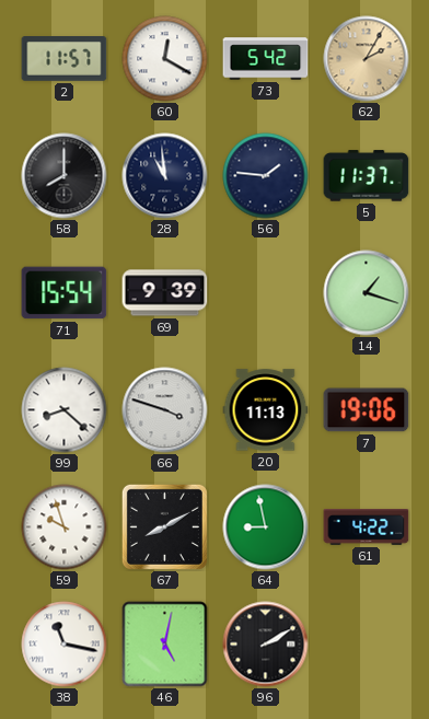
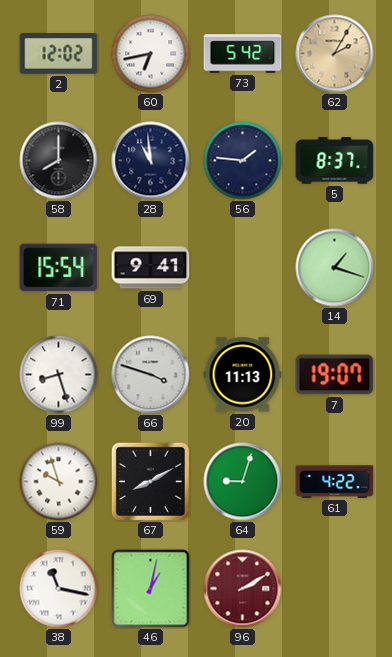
2: 11:57 -> 12:02
60: 12:20 -> 6:43
5: 11:37 -> 8:37
69: 9:39 -> 9:41
99: 8:22 -> 8:27
7: 19:06 -> 19:07
64: 8:58 -> 9:03
46: 5:02 -> 1:02
96 dial: black -> burgundy
